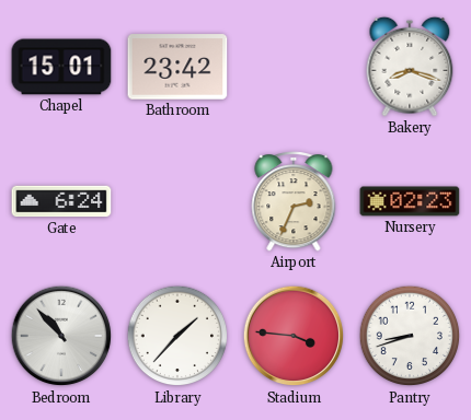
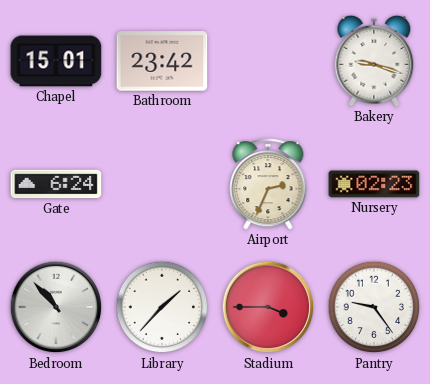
Bakery: 8:18 -> 9:18
Stadium: 3:46 -> 3:45
Pantry: 8:42 -> 9:24
